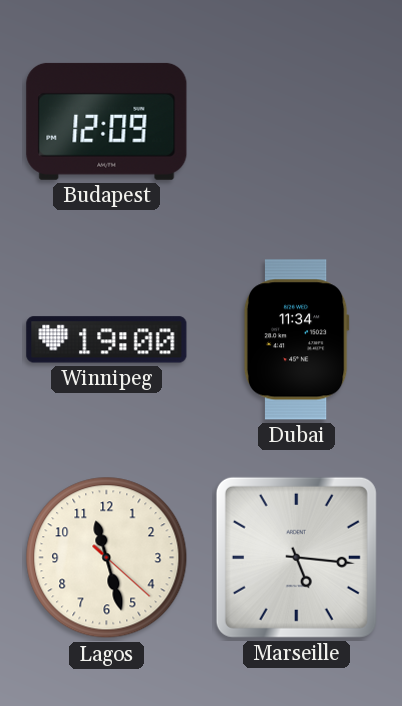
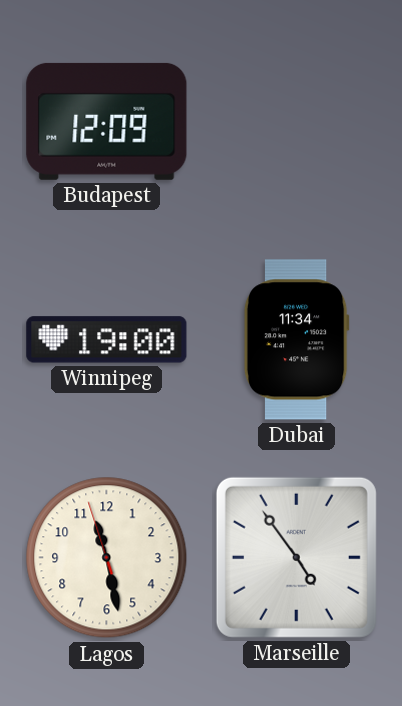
Lagos: 11:27:22 -> 11:27:57
Marseille: 5:16 -> 4:54
